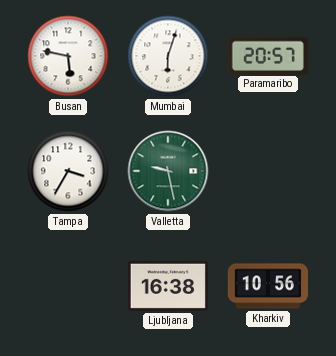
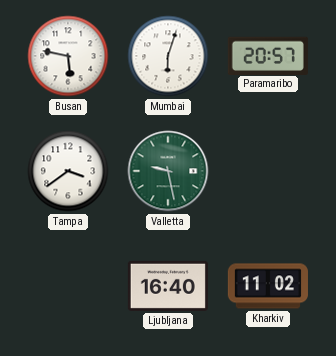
Tampa: 3:35 -> 3:39
Ljubljana: 16:38 -> 16:40
Kharkiv: 10:56 -> 11:02
